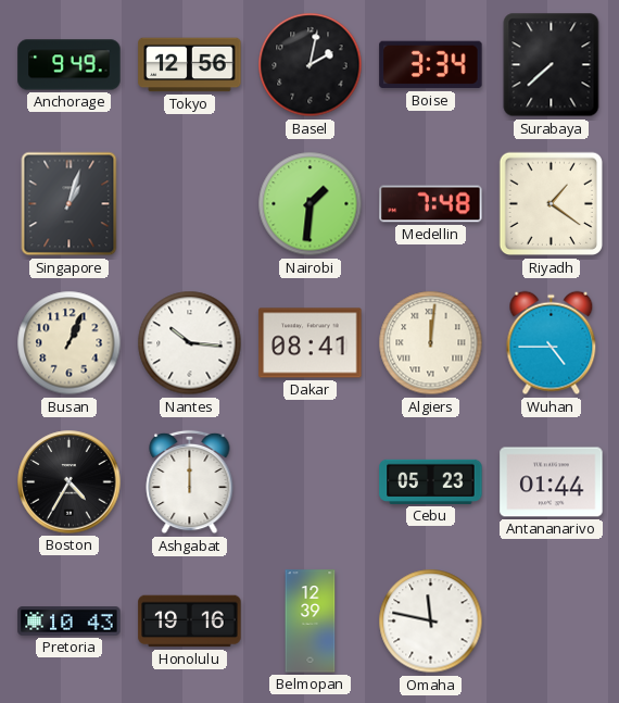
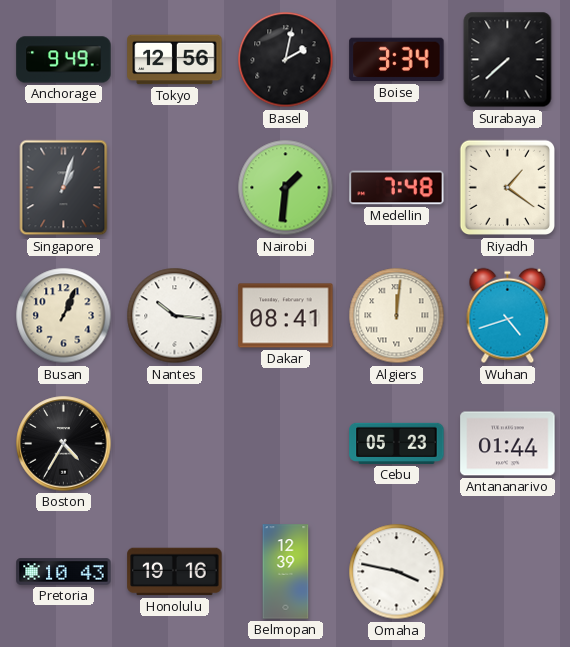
Wuhan: 4:45 -> 4:42
Ashgabat: 12:00 -> none
Omaha: 11:47 -> 3:47
